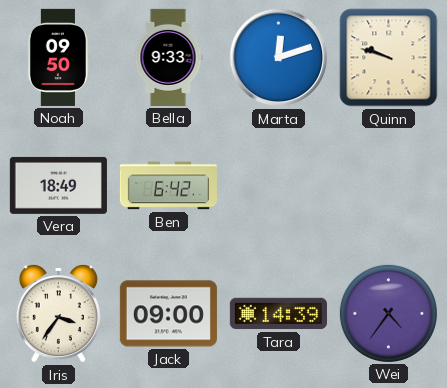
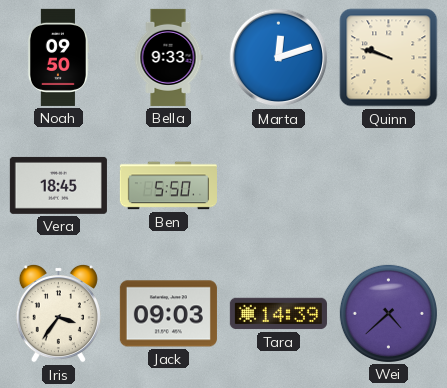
Vera: 18:49 -> 18:45
Ben: 6:42 -> 5:50
Jack: 09:00 -> 09:03
Wei: 4:36 -> 4:38
